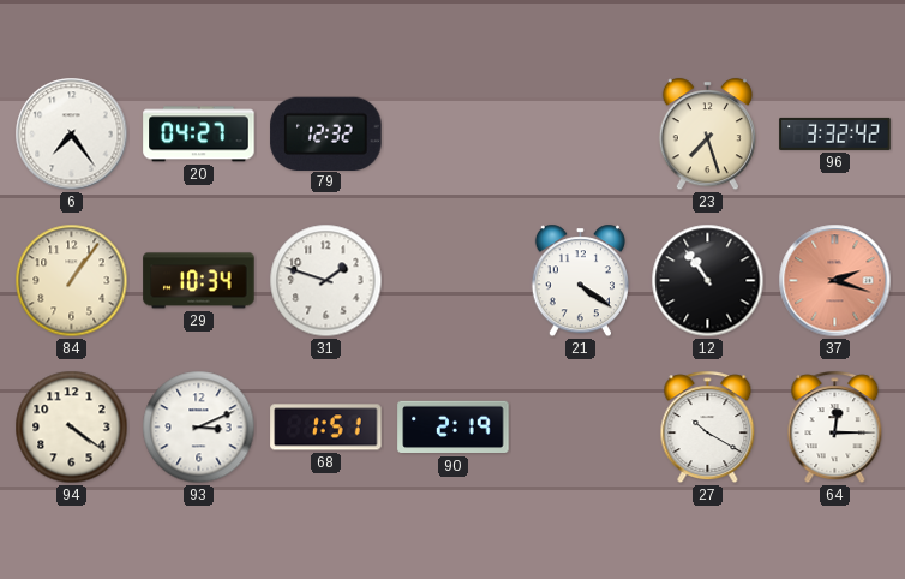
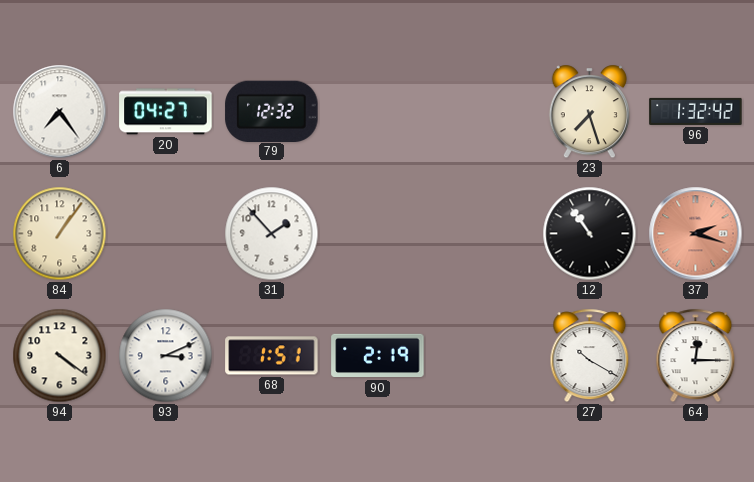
96: 3:32 -> 1:32
29: 10:34 -> none
31: 1:48 -> 1:53
21: 4:21 -> none
